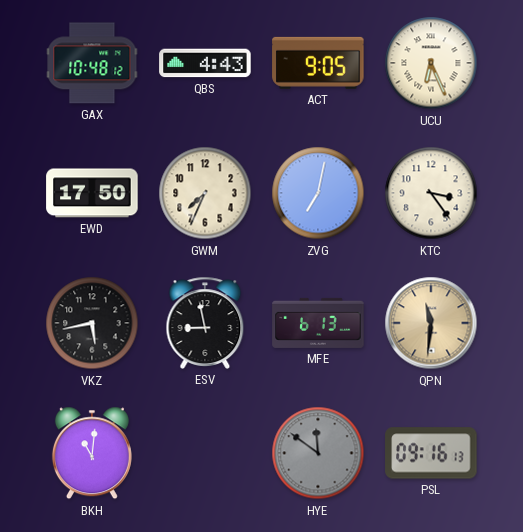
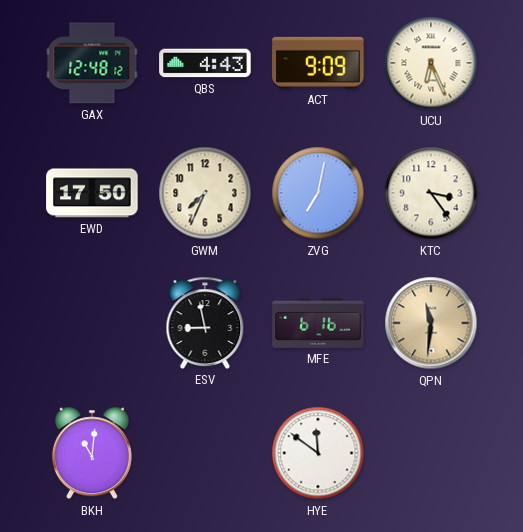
GAX: 10:48 -> 12:48
ACT: 9:05 -> 9:09
VKZ: 5:43 -> none
MFE: 6:13 -> 6:16
HYE dial: grey -> white
PSL: 09:16 -> none
